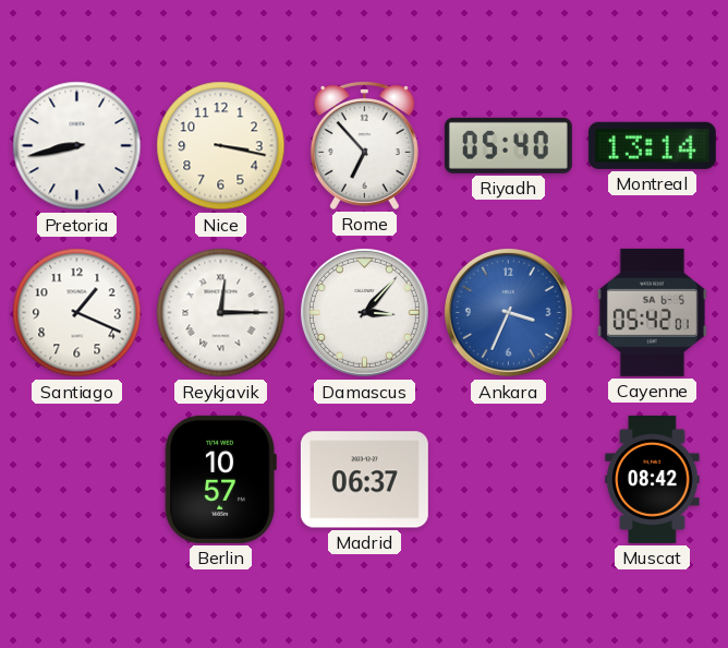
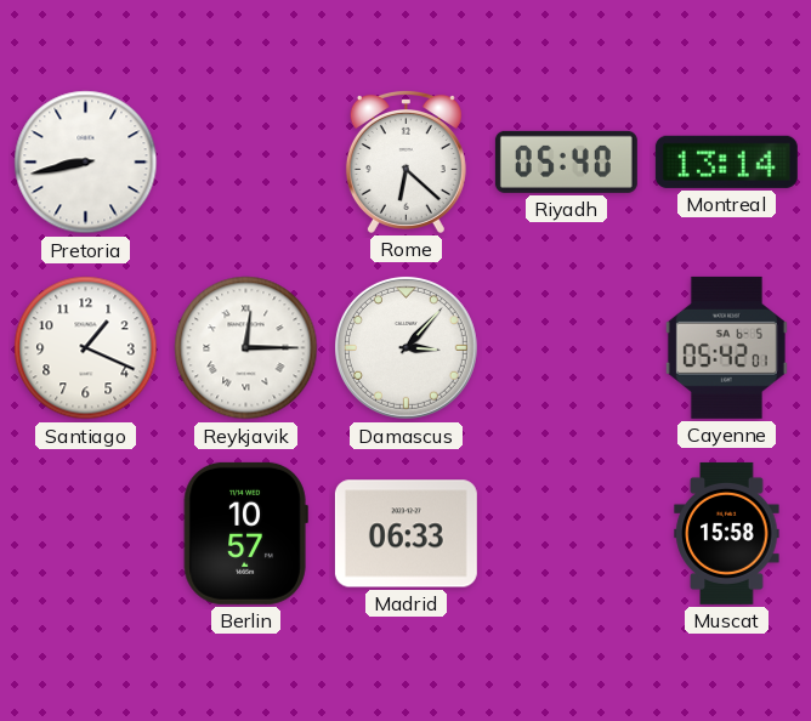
Nice: 3:17 -> none
Rome: 6:53 -> 6:22
Ankara: 3:34 -> none
Madrid: 06:37 -> 06:33
Muscat: 08:42 -> 15:58
